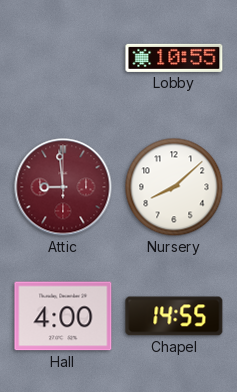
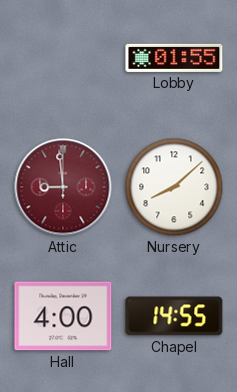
Lobby: 10:55 -> 01:55
